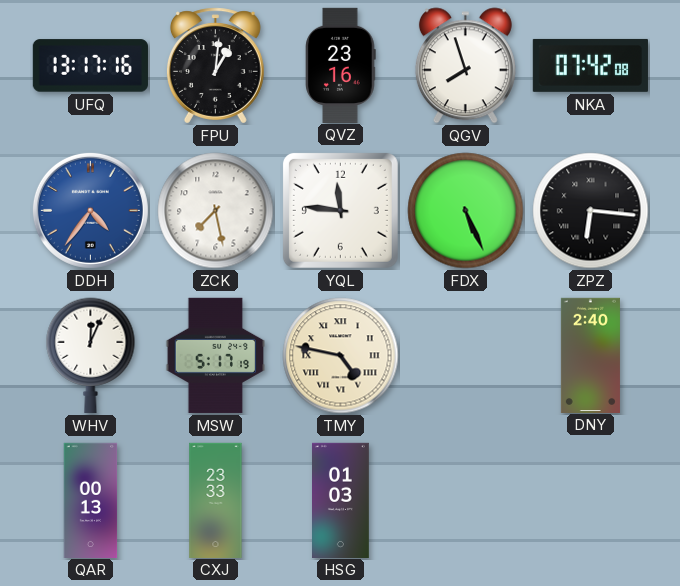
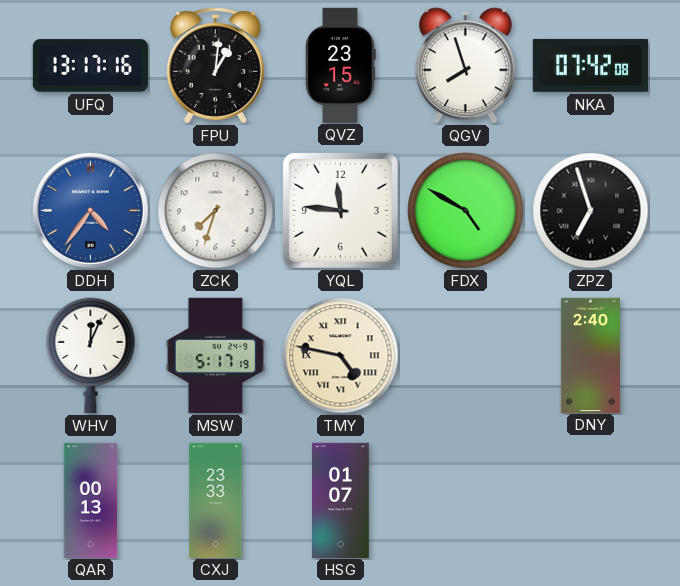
QVZ: 23:16 -> 23:15
ZCK: 7:28 -> 7:33
FDX: 5:26 -> 4:50
ZPZ: 6:16 -> 6:57
HSG: 01:03 -> 01:07
